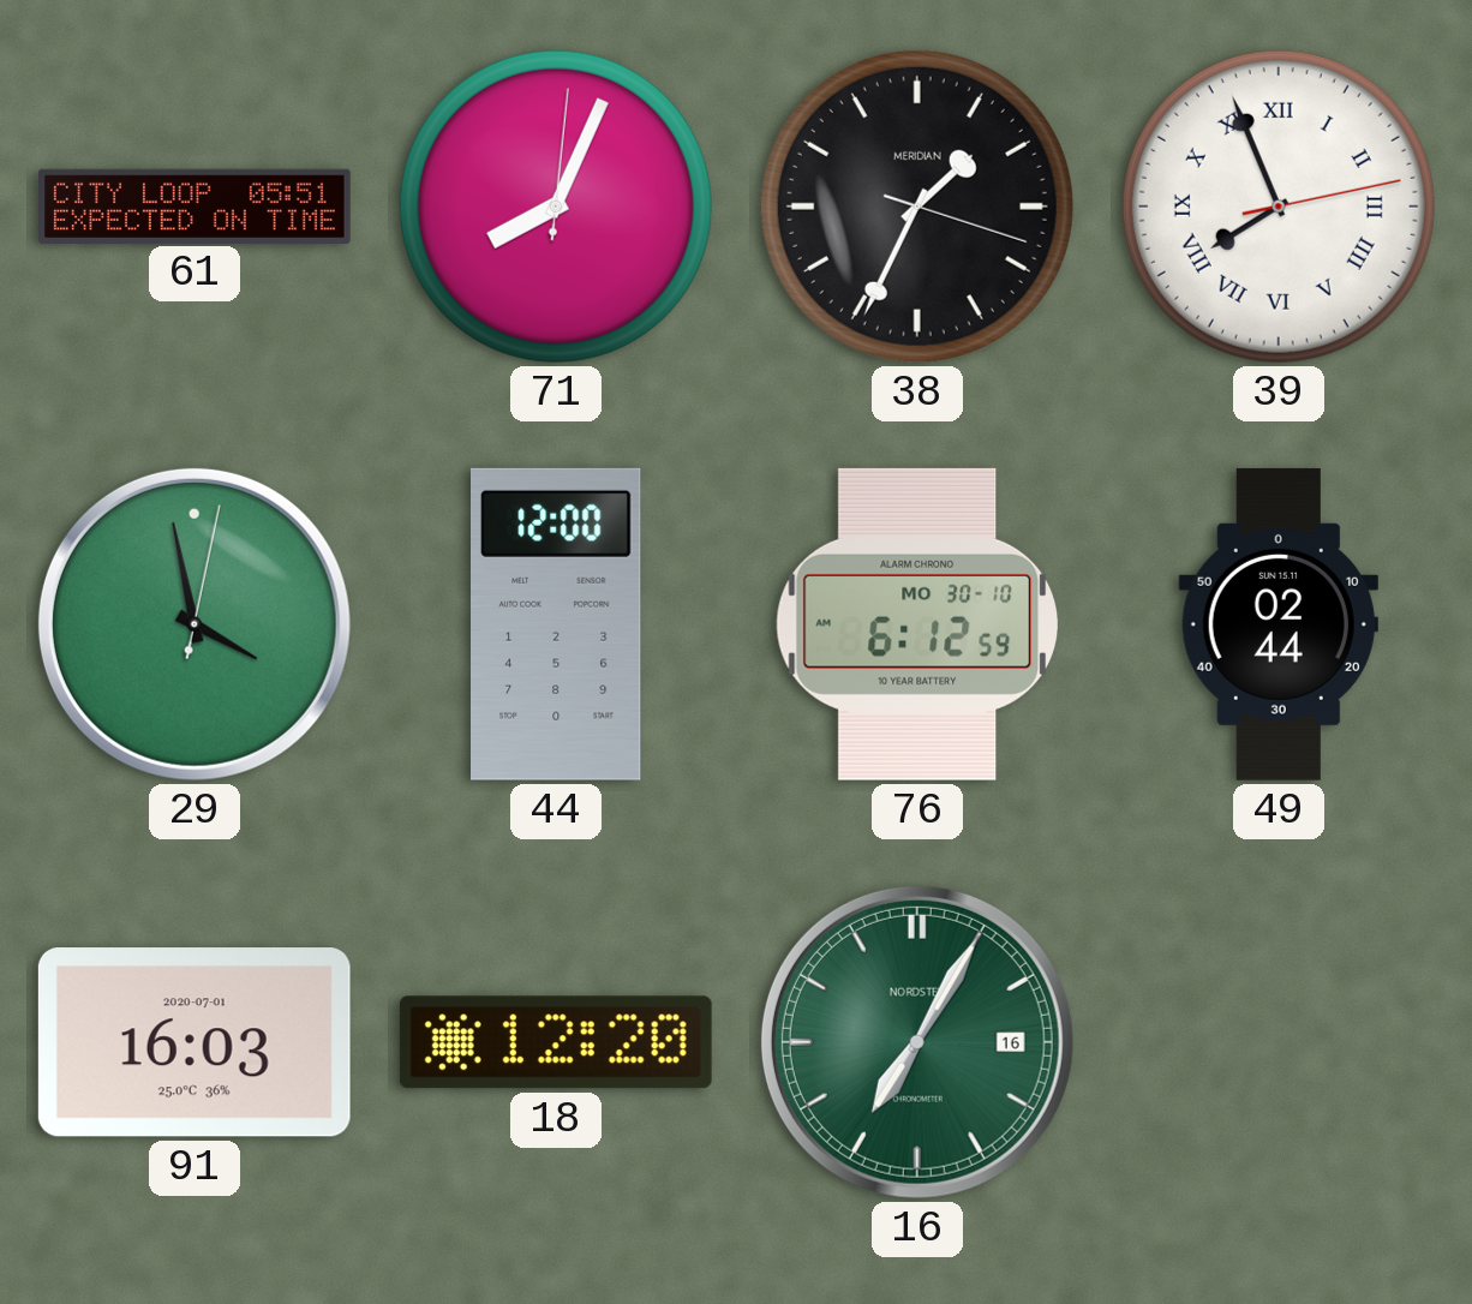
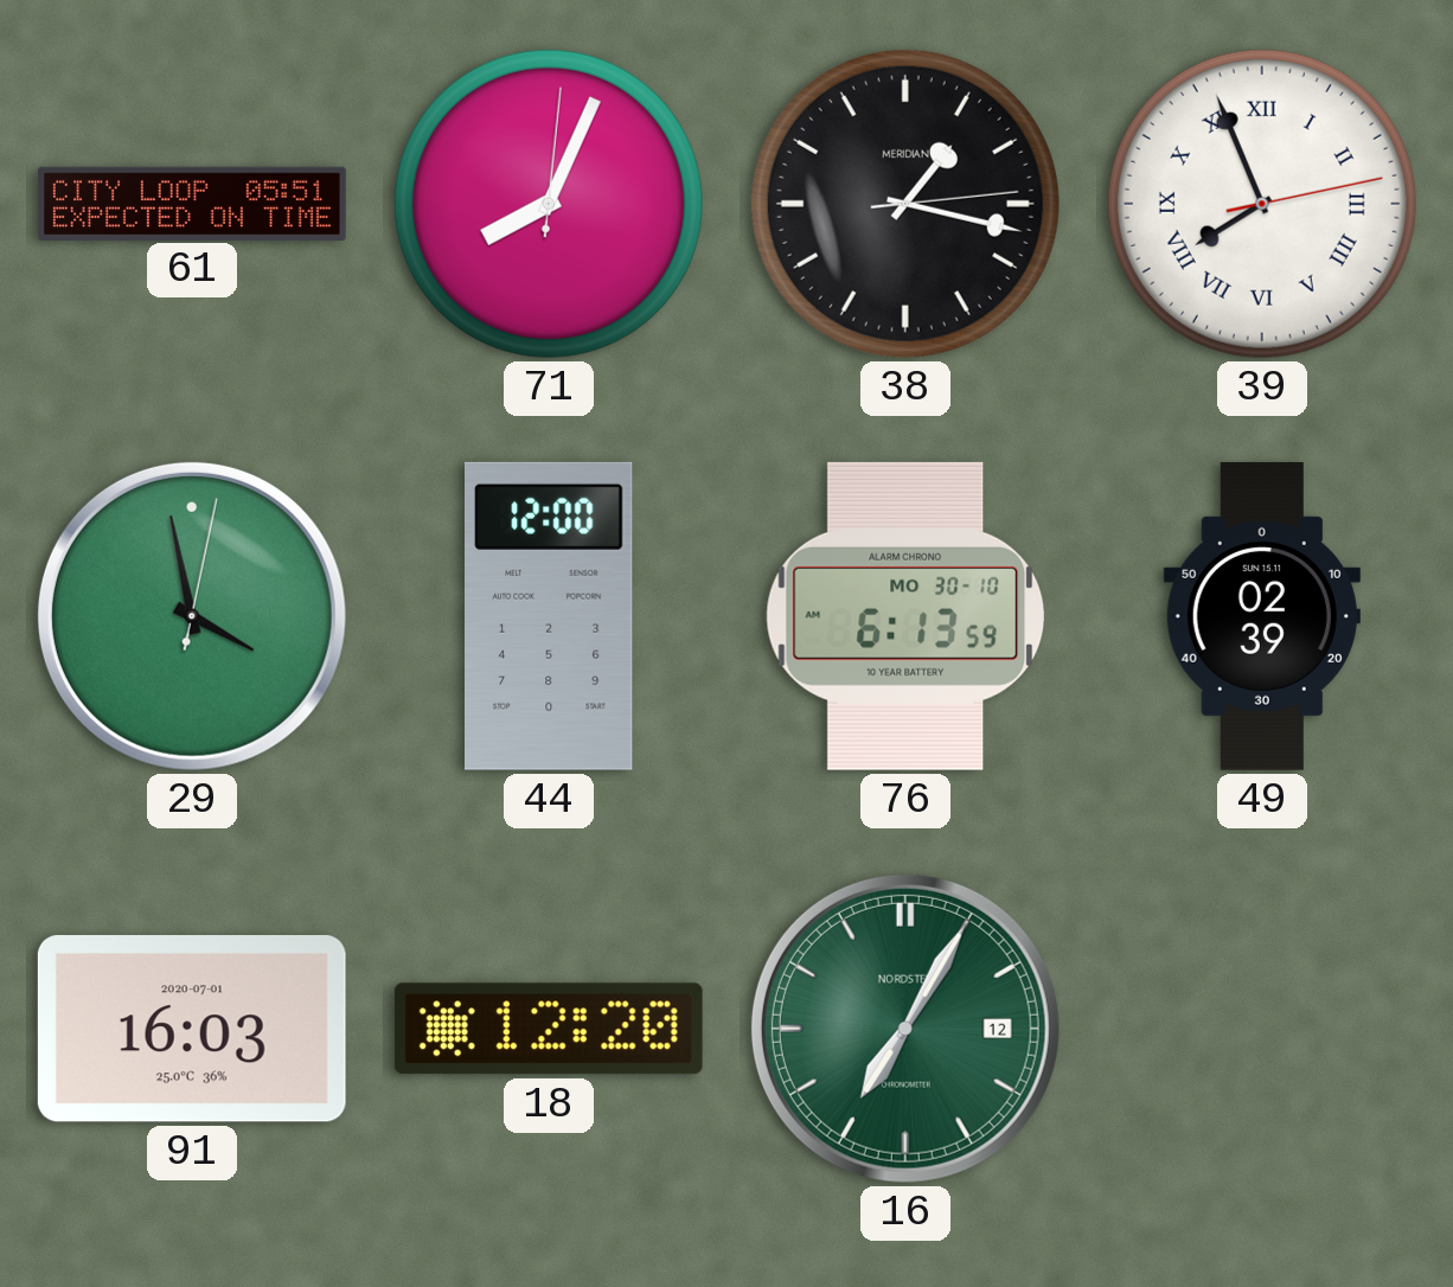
38: 1:34 -> 1:17
76: 6:12 -> 6:13
49: 02:44 -> 02:39
16 date: 16 -> 12
